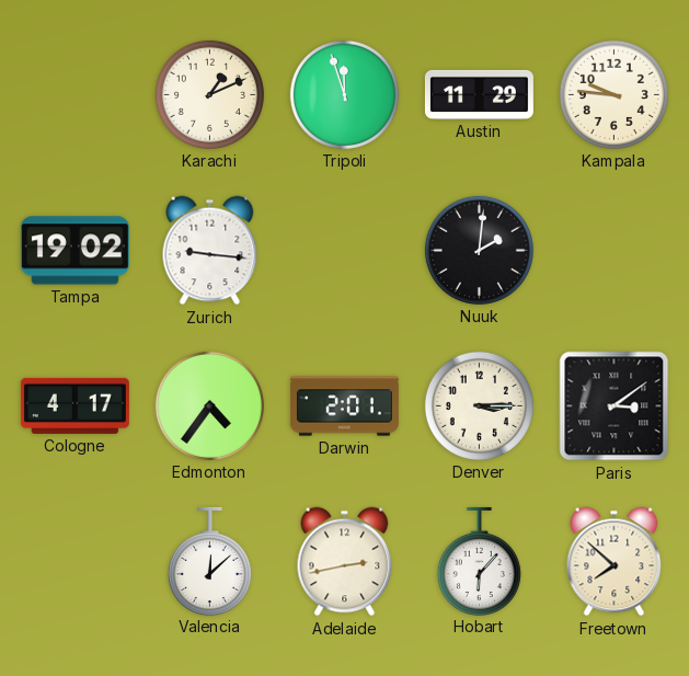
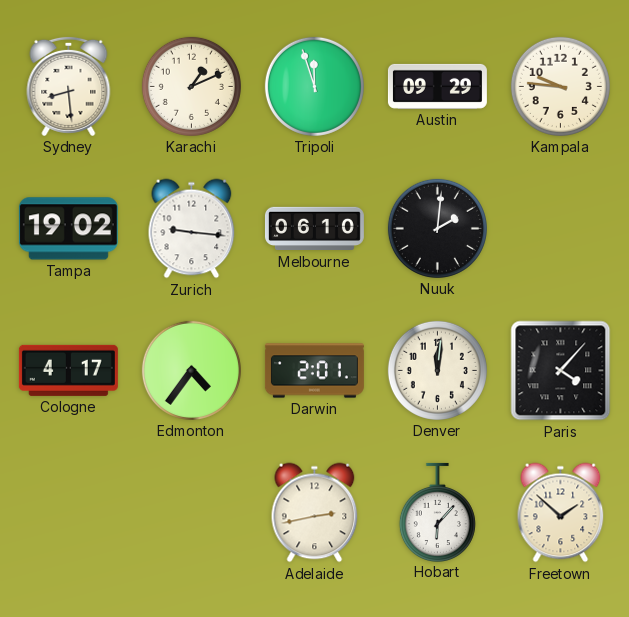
Sydney: none -> 8:29
Austin: 11:29 -> 09:29
Melbourne: none -> 06:10
Denver: 3:15 -> 12:01
Paris: 3:09 -> 4:07
Valencia: 12:08 -> none
Freetown: 7:52 -> 1:52
